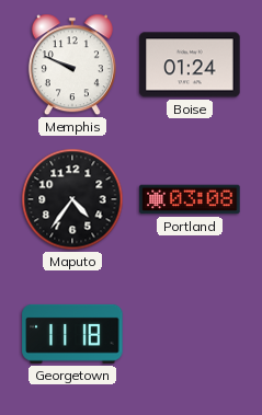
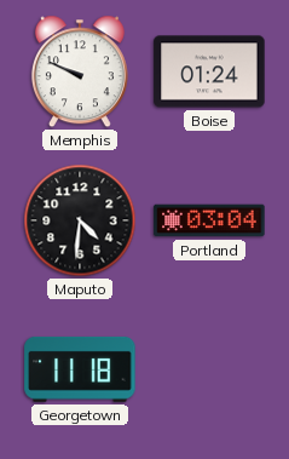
Maputo: 4:36 -> 4:31
Portland: 03:08 -> 03:04
